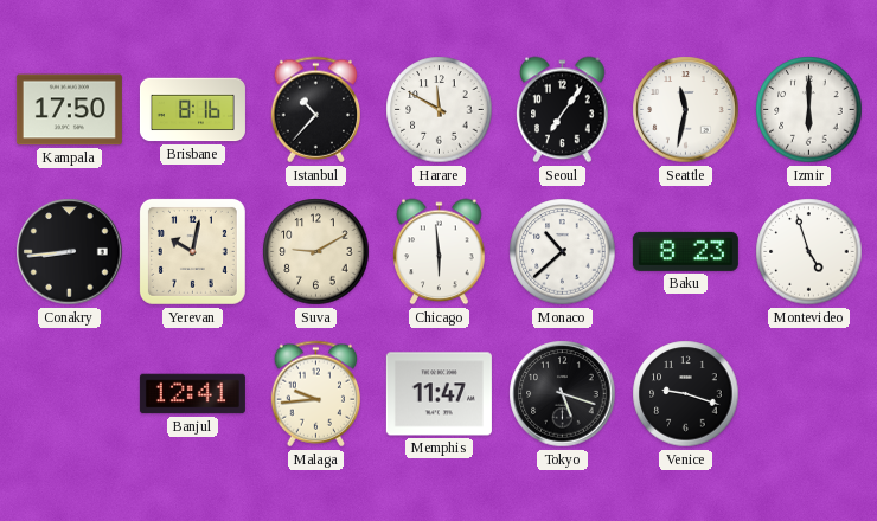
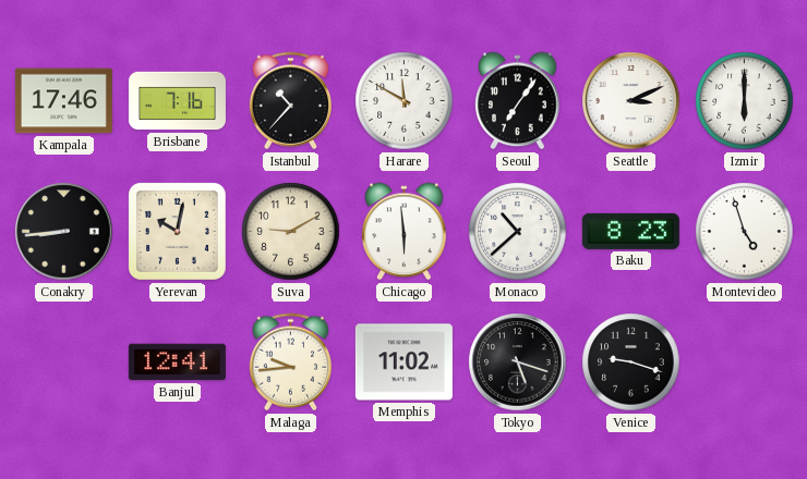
Kampala: 17:50 -> 17:46
Brisbane: 8:16 -> 7:16
Seattle: 11:32 -> 3:11
Memphis: 11:47 -> 11:02
